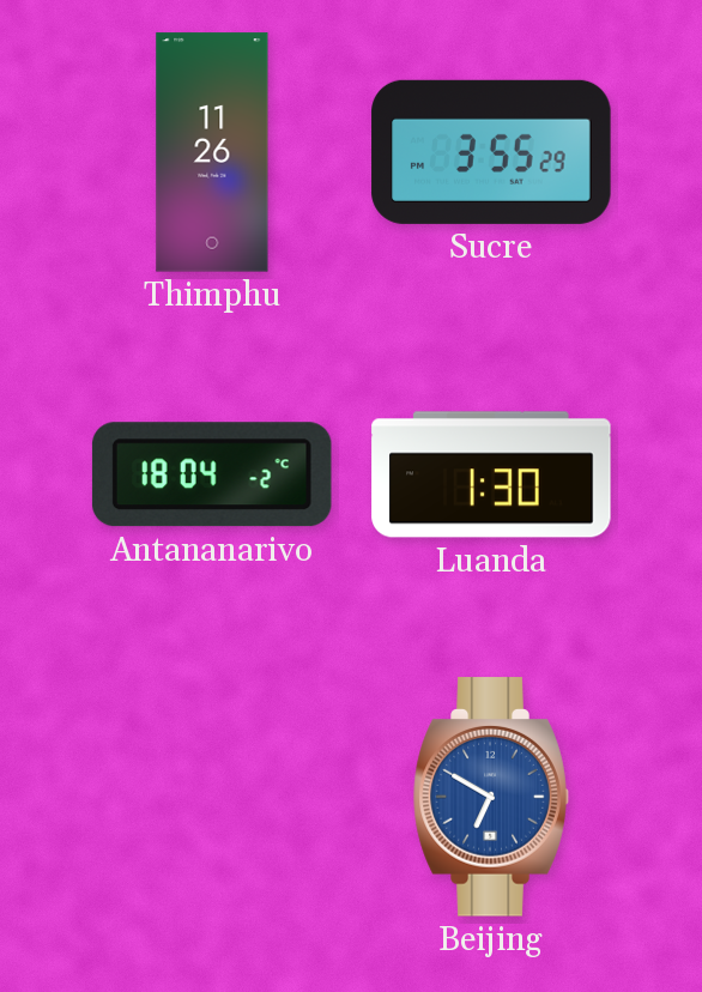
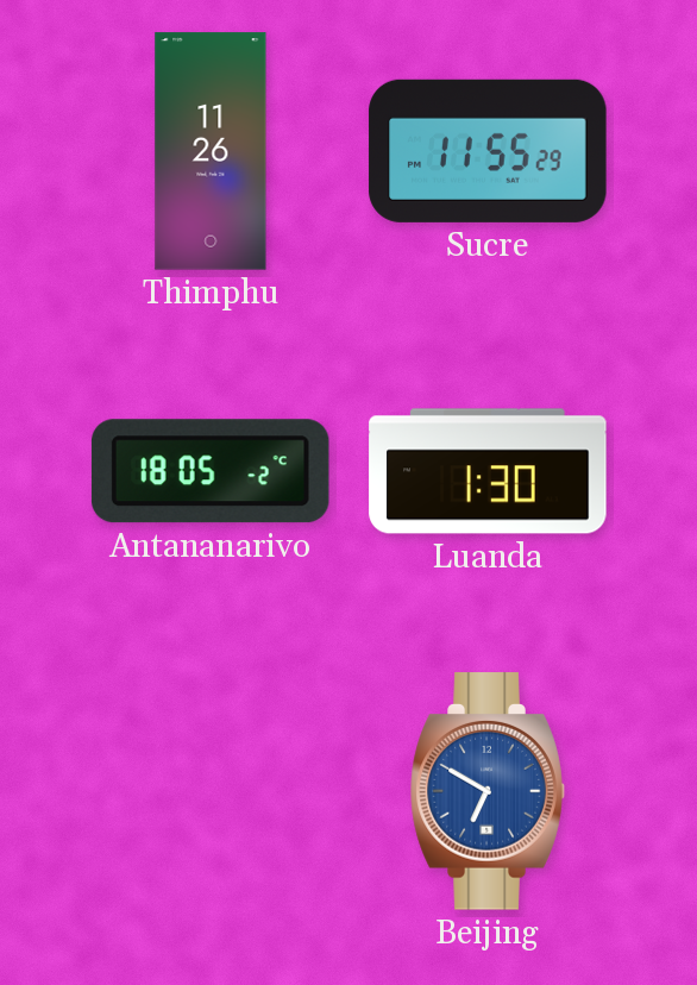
Sucre: 3:55 -> 11:55
Antananarivo: 18:04 -> 18:05
